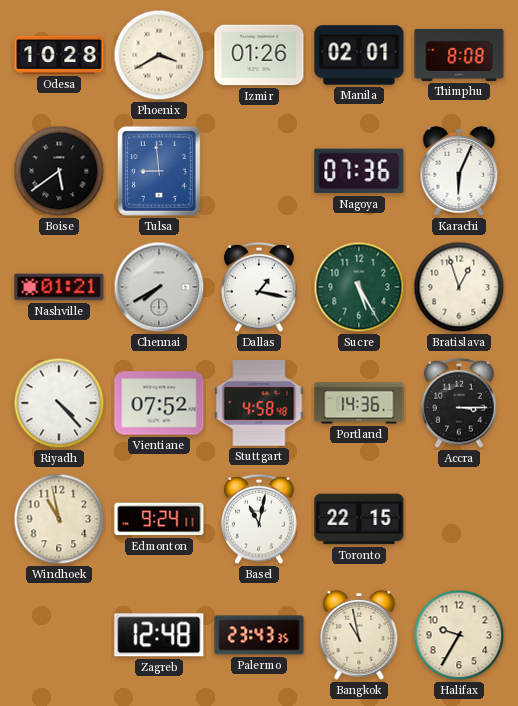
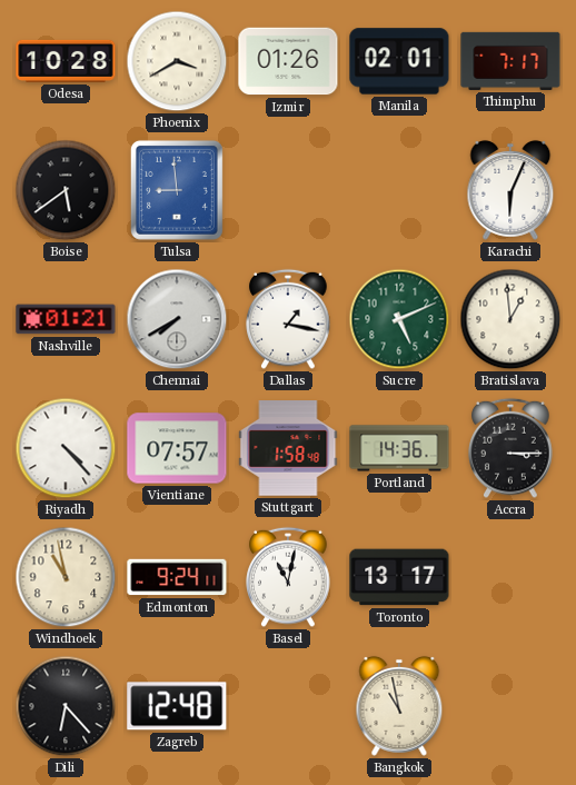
Thimphu: 8:08 -> 7:17
Nagoya: 07:36 -> none
Sucre: 5:25 -> 5:11
Bratislava: 12:57 -> 12:59
Vientiane: 07:52 -> 07:57
Stuttgart: 4:58 -> 1:58
Toronto: 22:15 -> 13:17
Dili: none -> 6:23
Palermo: 23:43 -> none
Halifax: 9:35 -> none
